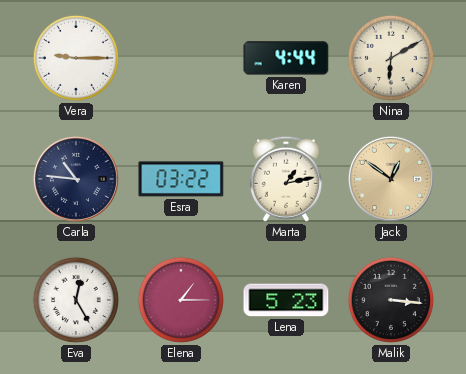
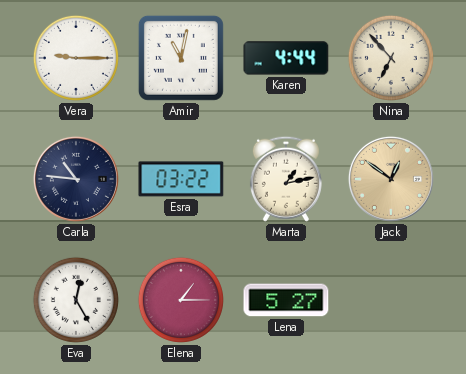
Amir: none -> 11:02
Nina: 6:10 -> 6:53
Lena: 5:23 -> 5:27
Malik: 3:16 -> none
